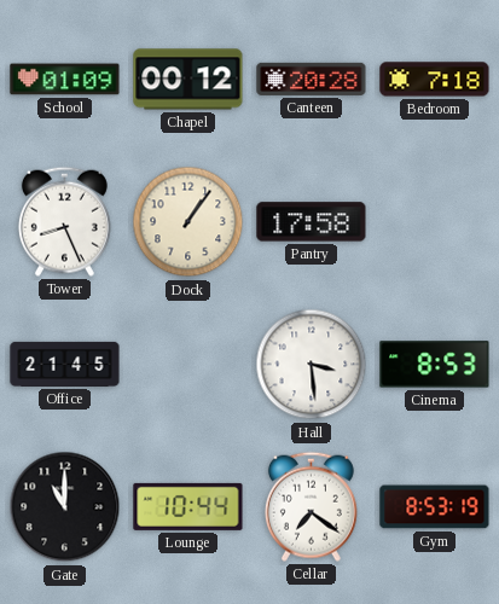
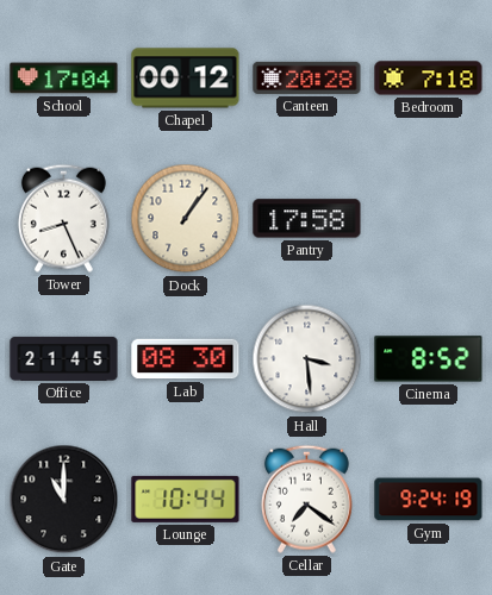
School: 01:09 -> 17:04
Lab: none -> 08:30
Cinema: 8:53 -> 8:52
Gym: 8:53 -> 9:24
